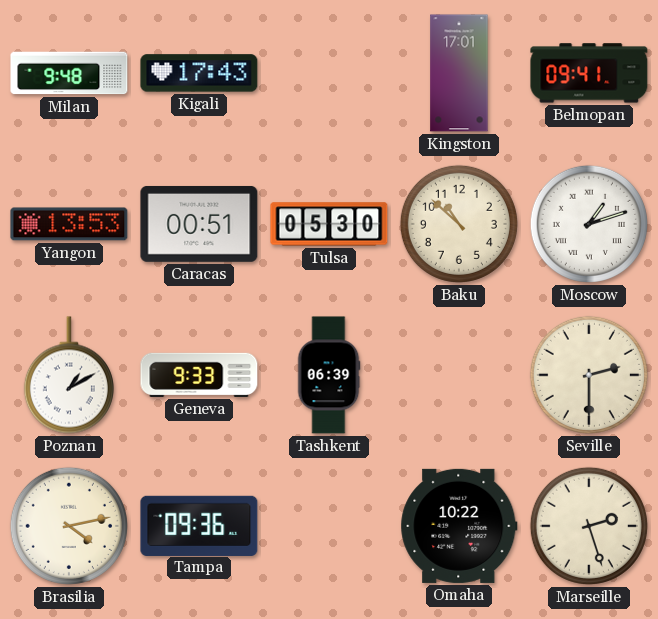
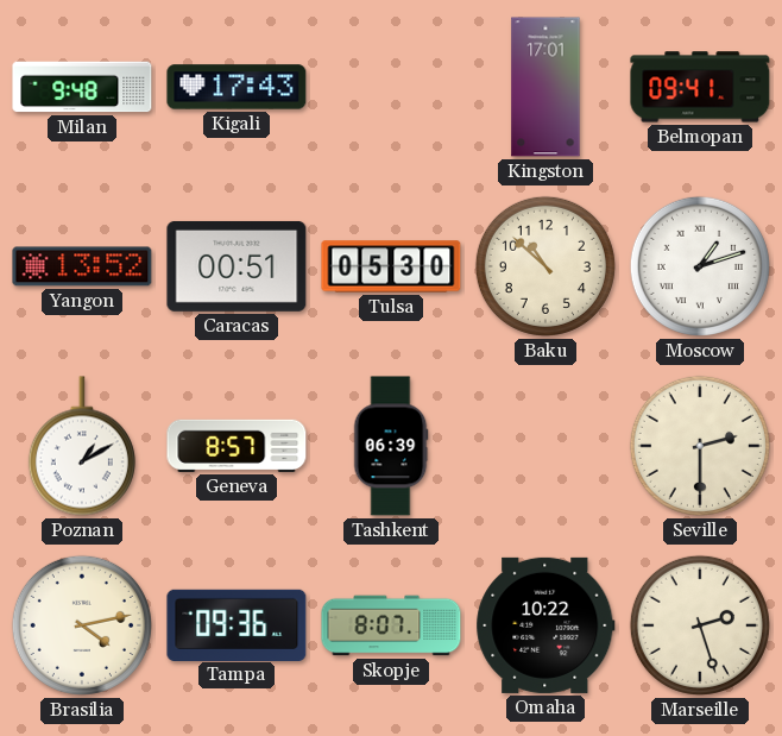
Yangon: 13:53 -> 13:52
Geneva: 9:33 -> 8:57
Skopje: none -> 8:07
